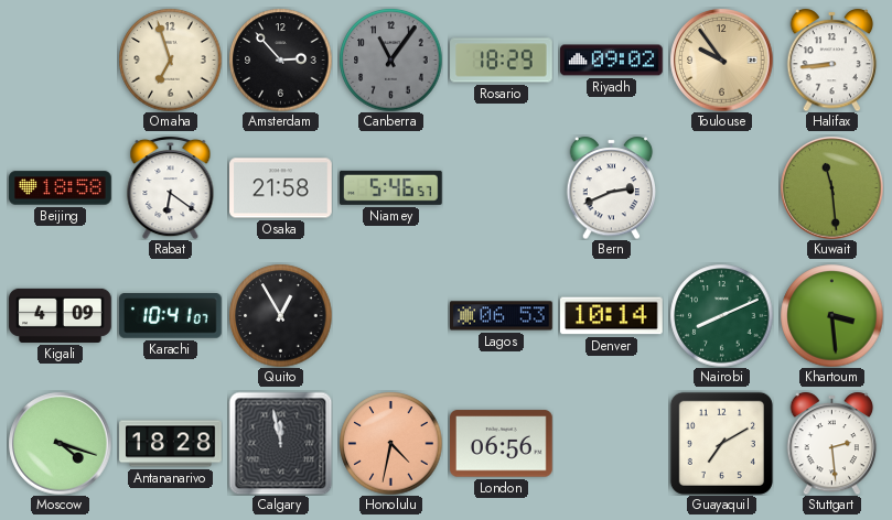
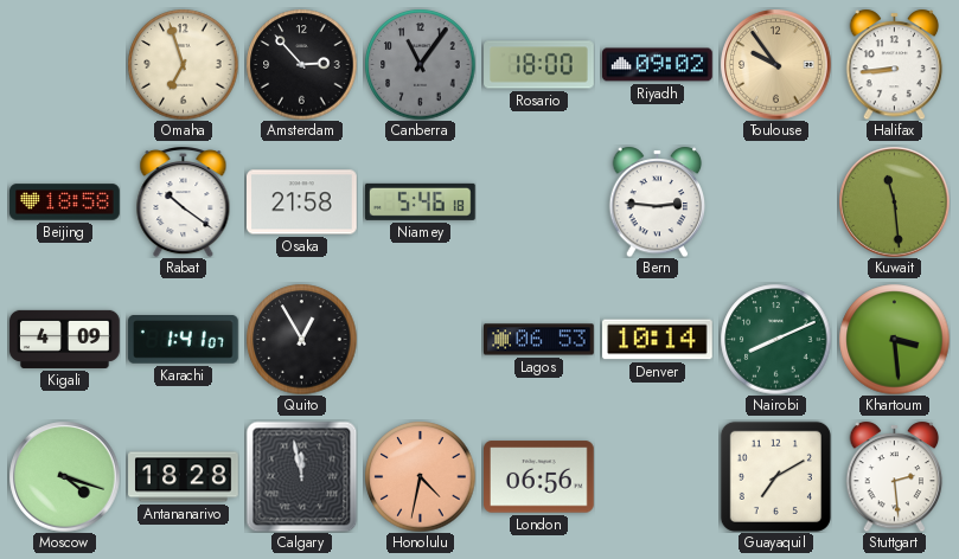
Rosario: 18:29 -> 18:00
Rabat: 6:21 -> 10:21
Niamey: 5:46:57 -> 5:46:18
Bern: 2:41 -> 2:46
Karachi: 10:41 -> 1:41
